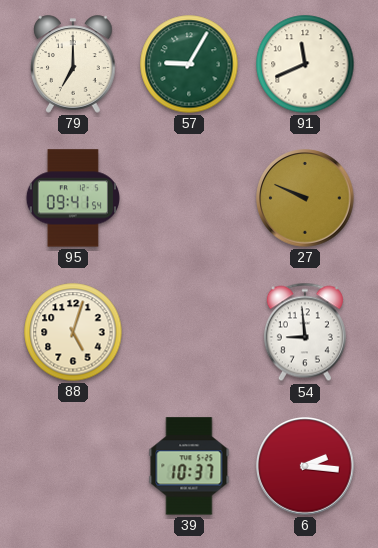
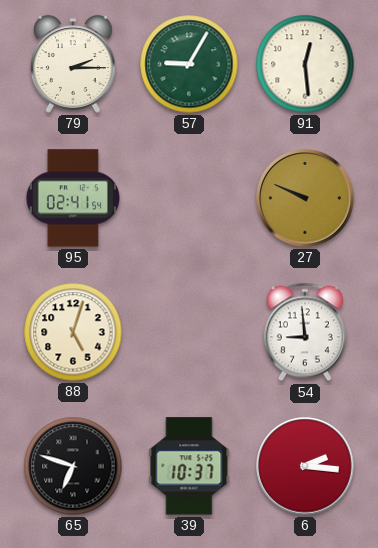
79: 7:00 -> 2:15
91: 11:41 -> 12:29
95: 09:41 -> 02:41
65: none -> 6:48
